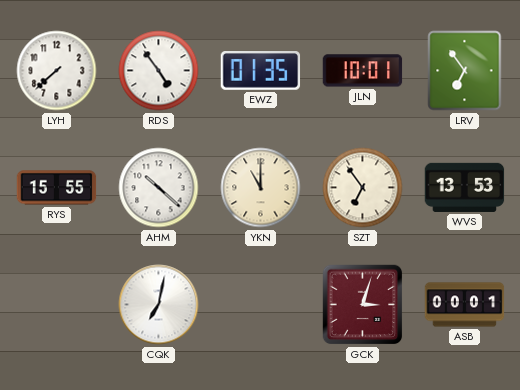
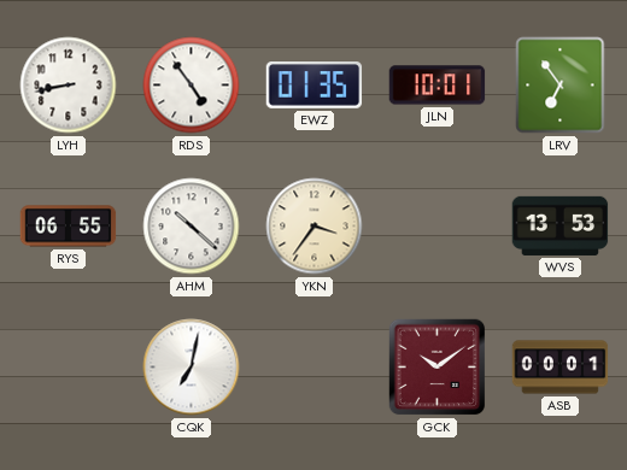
LYH: 7:38 -> 8:43
RYS: 15:55 -> 06:55
YKN: 11:00 -> 3:36
SZT: 6:54 -> none
GCK: 3:03 -> 10:09
